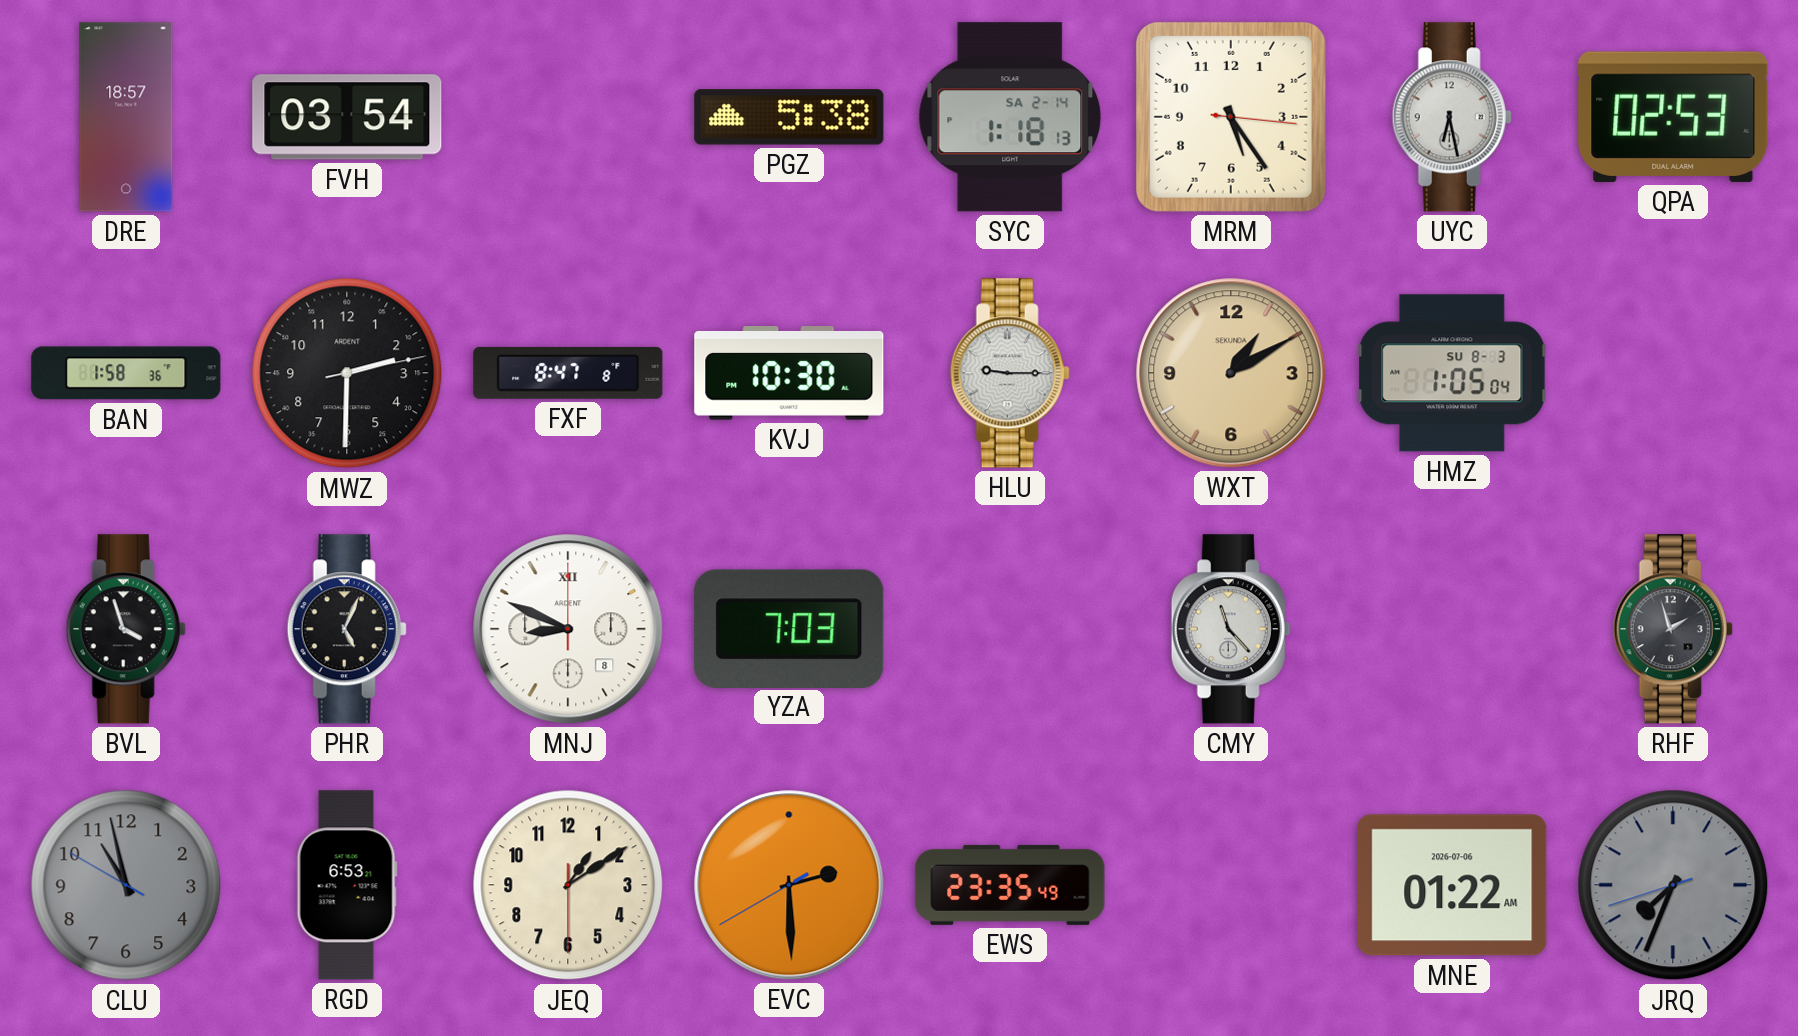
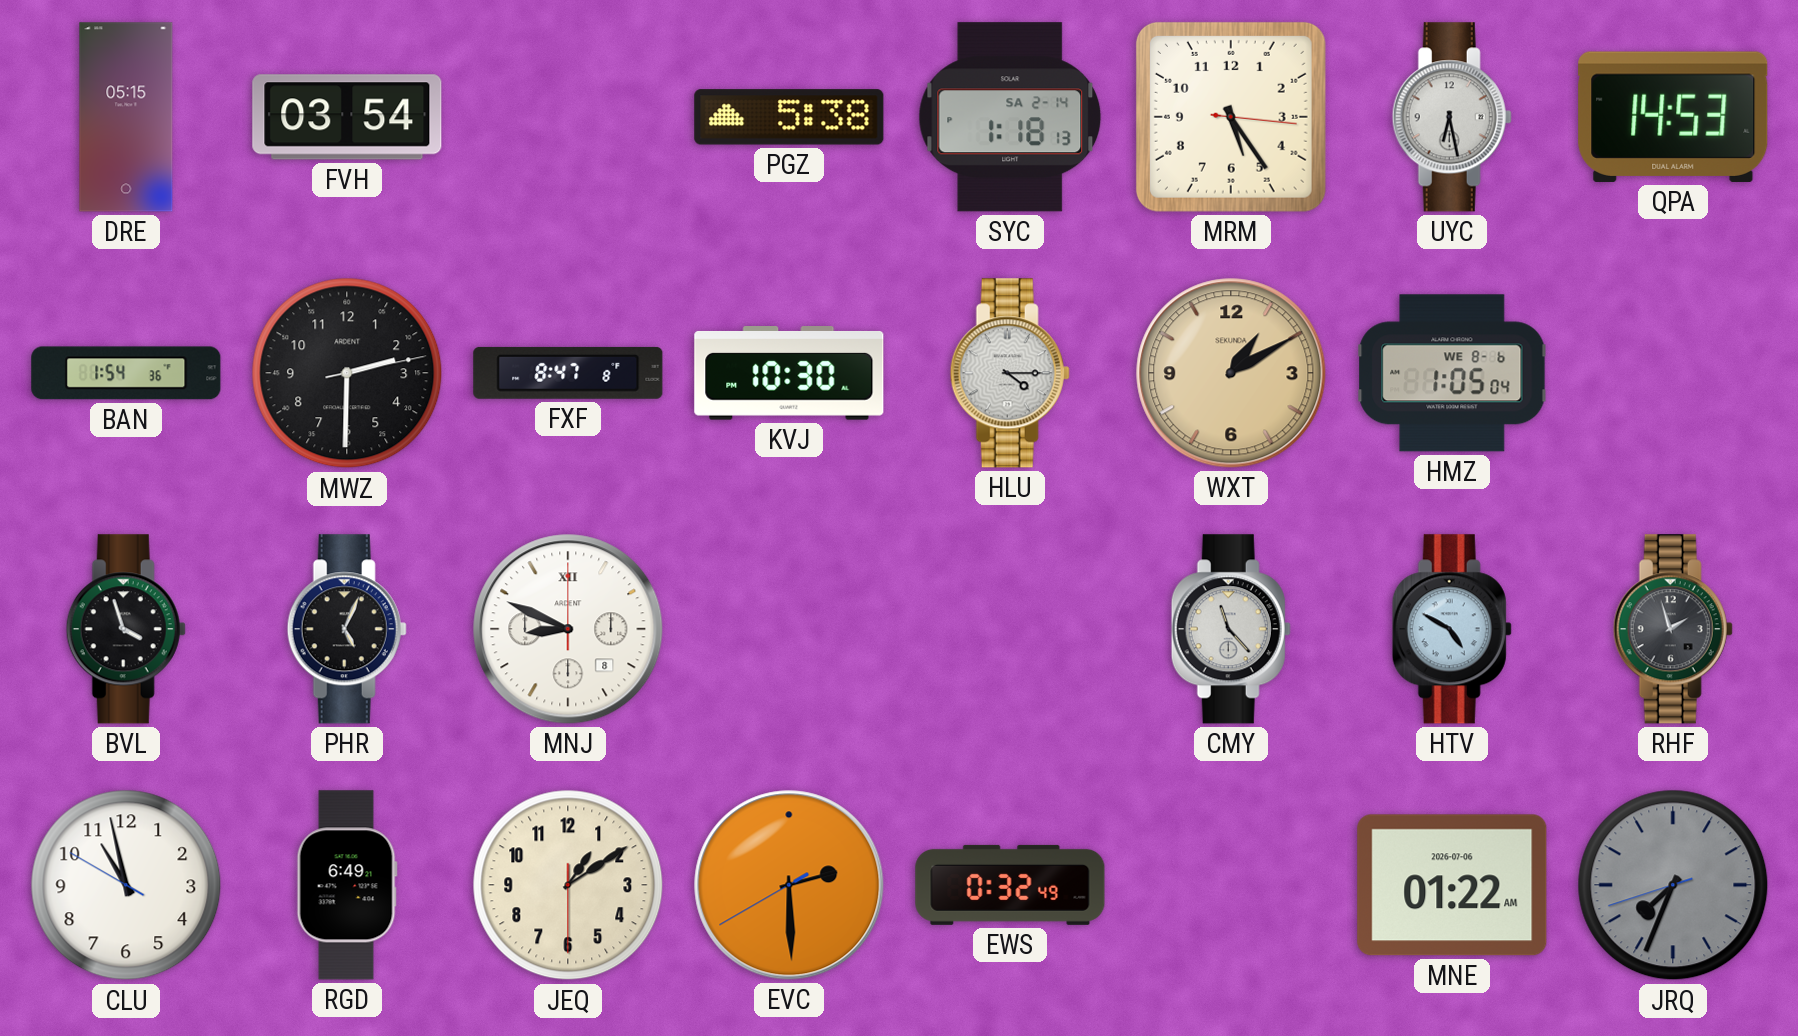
DRE: 18:57 -> 05:15
QPA: 02:53 -> 14:53
BAN: 1:58 -> 1:54
HLU: 9:15 -> 4:15
HMZ date: SU 8-3 -> WE 8-6
YZA: 7:03 -> none
HTV: none -> 4:50
CLU dial: grey -> white
RGD: 6:53 -> 6:49
EWS: 23:35 -> 0:32
